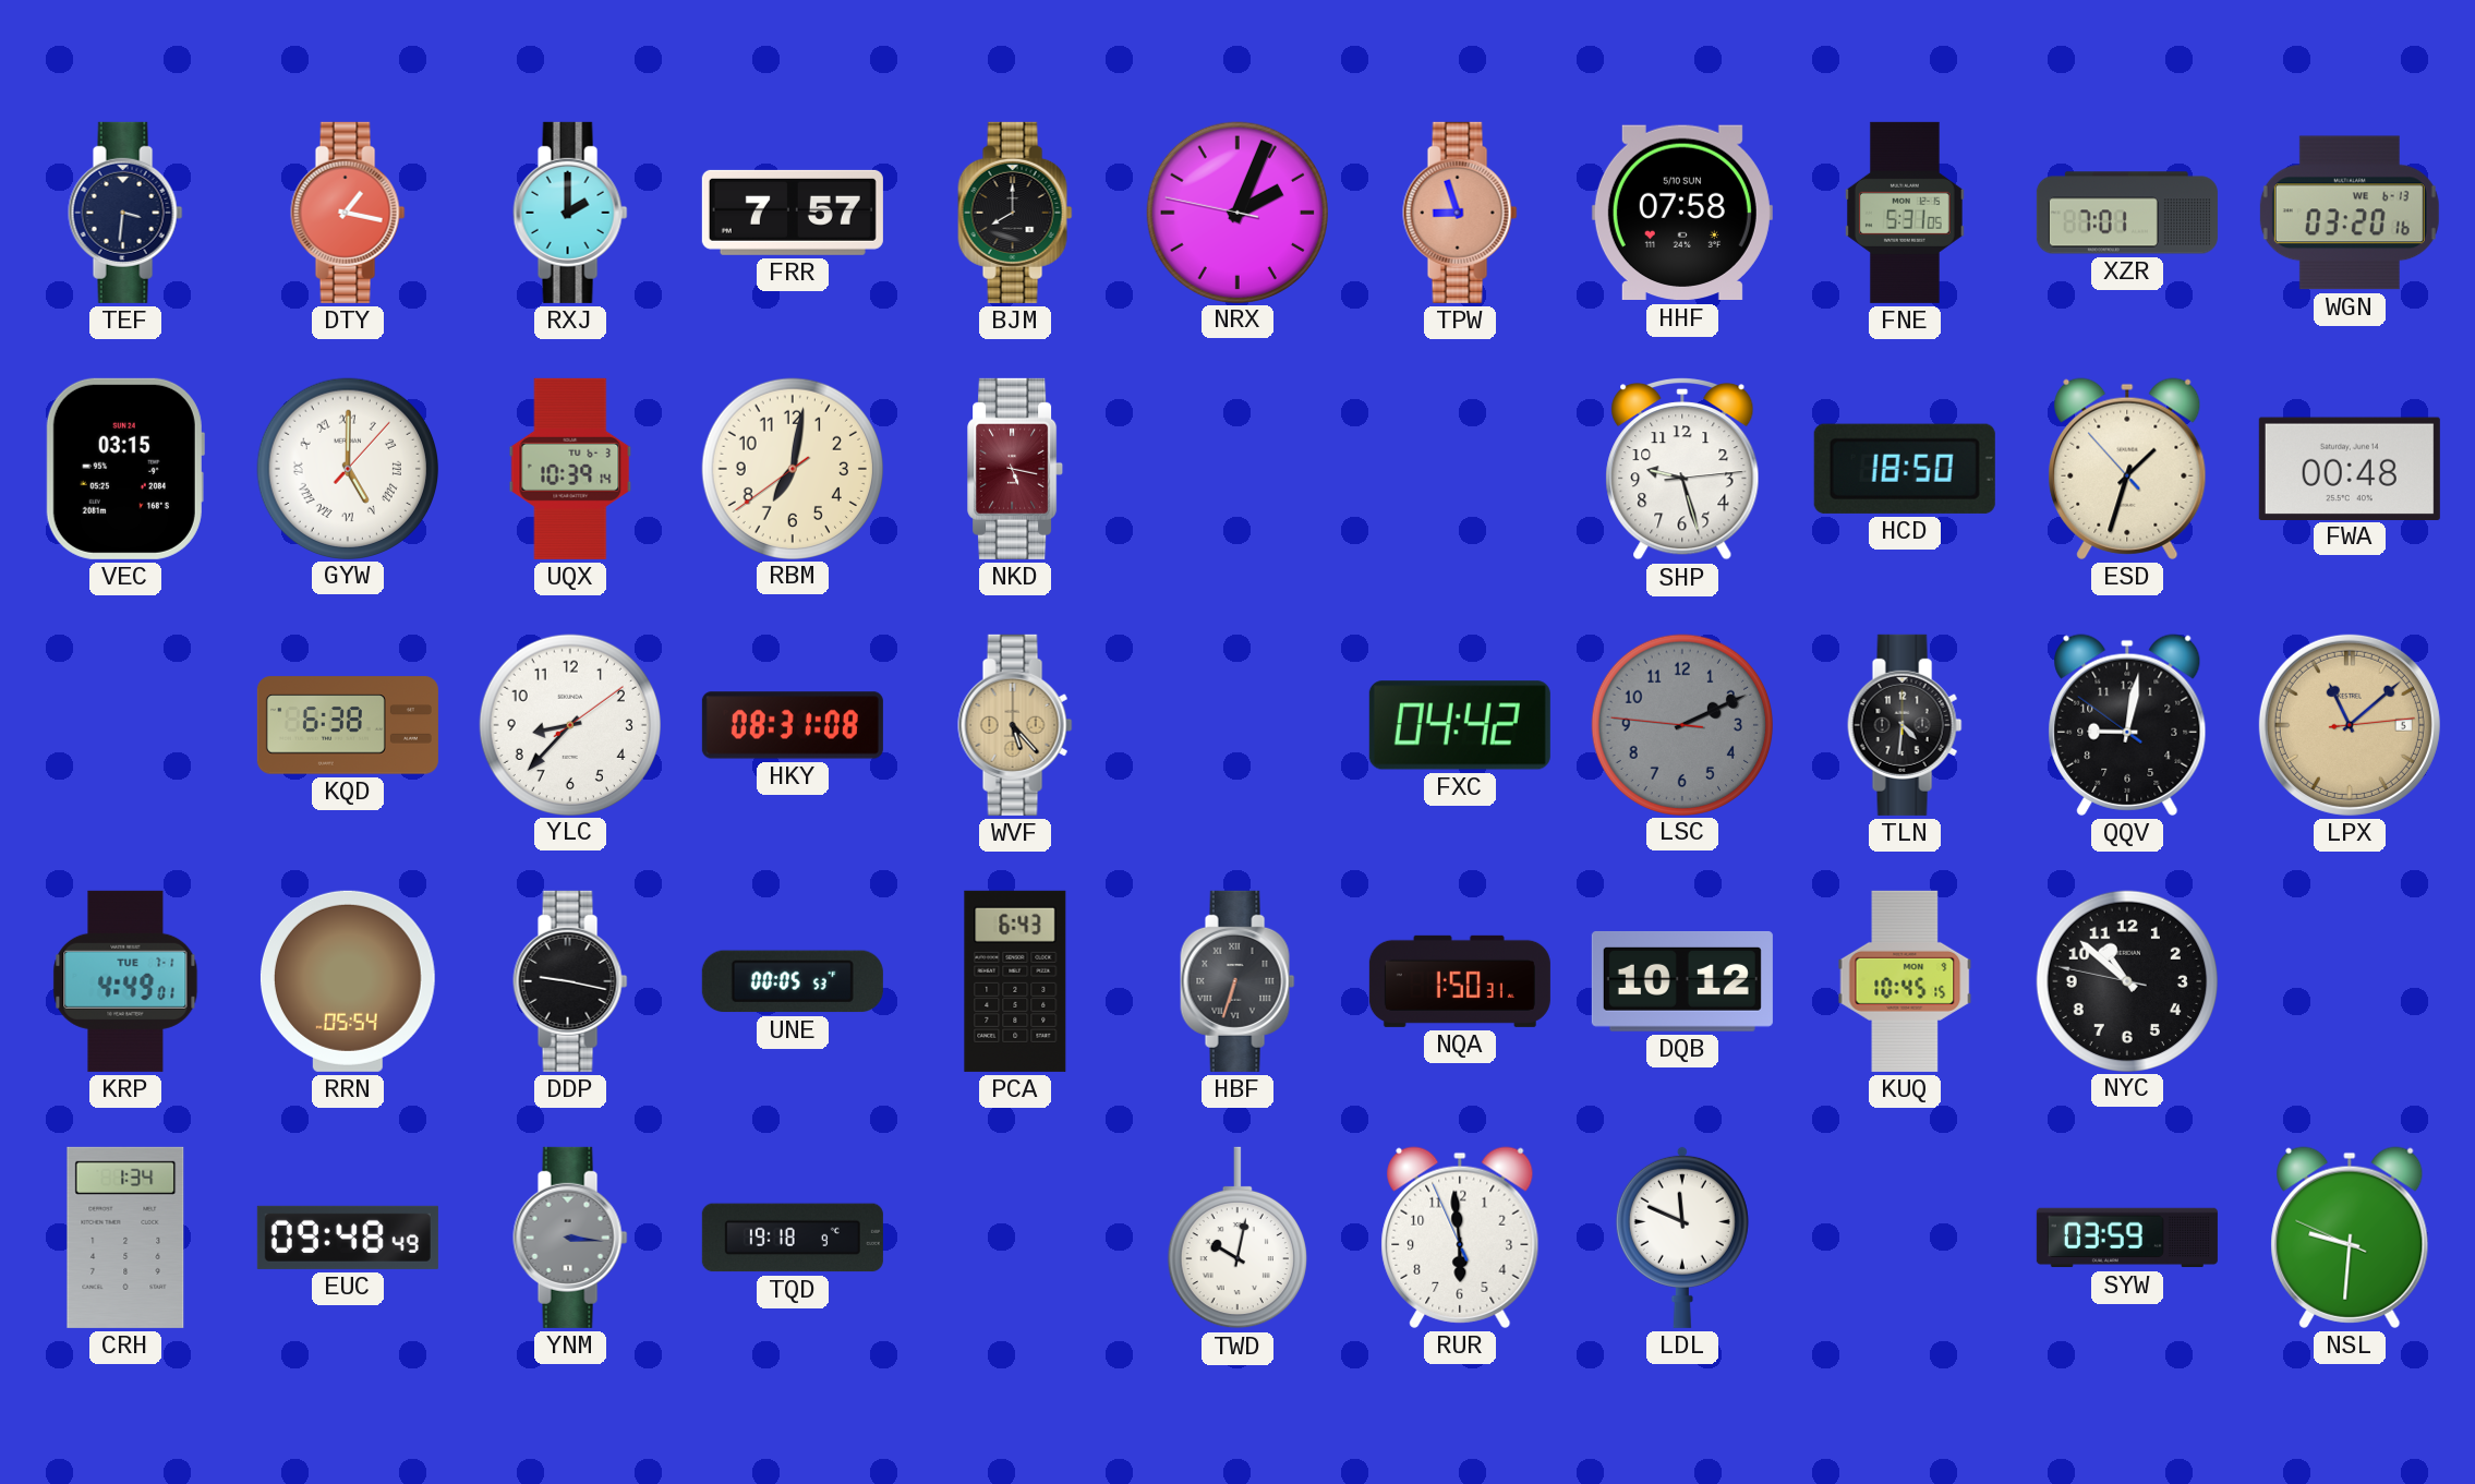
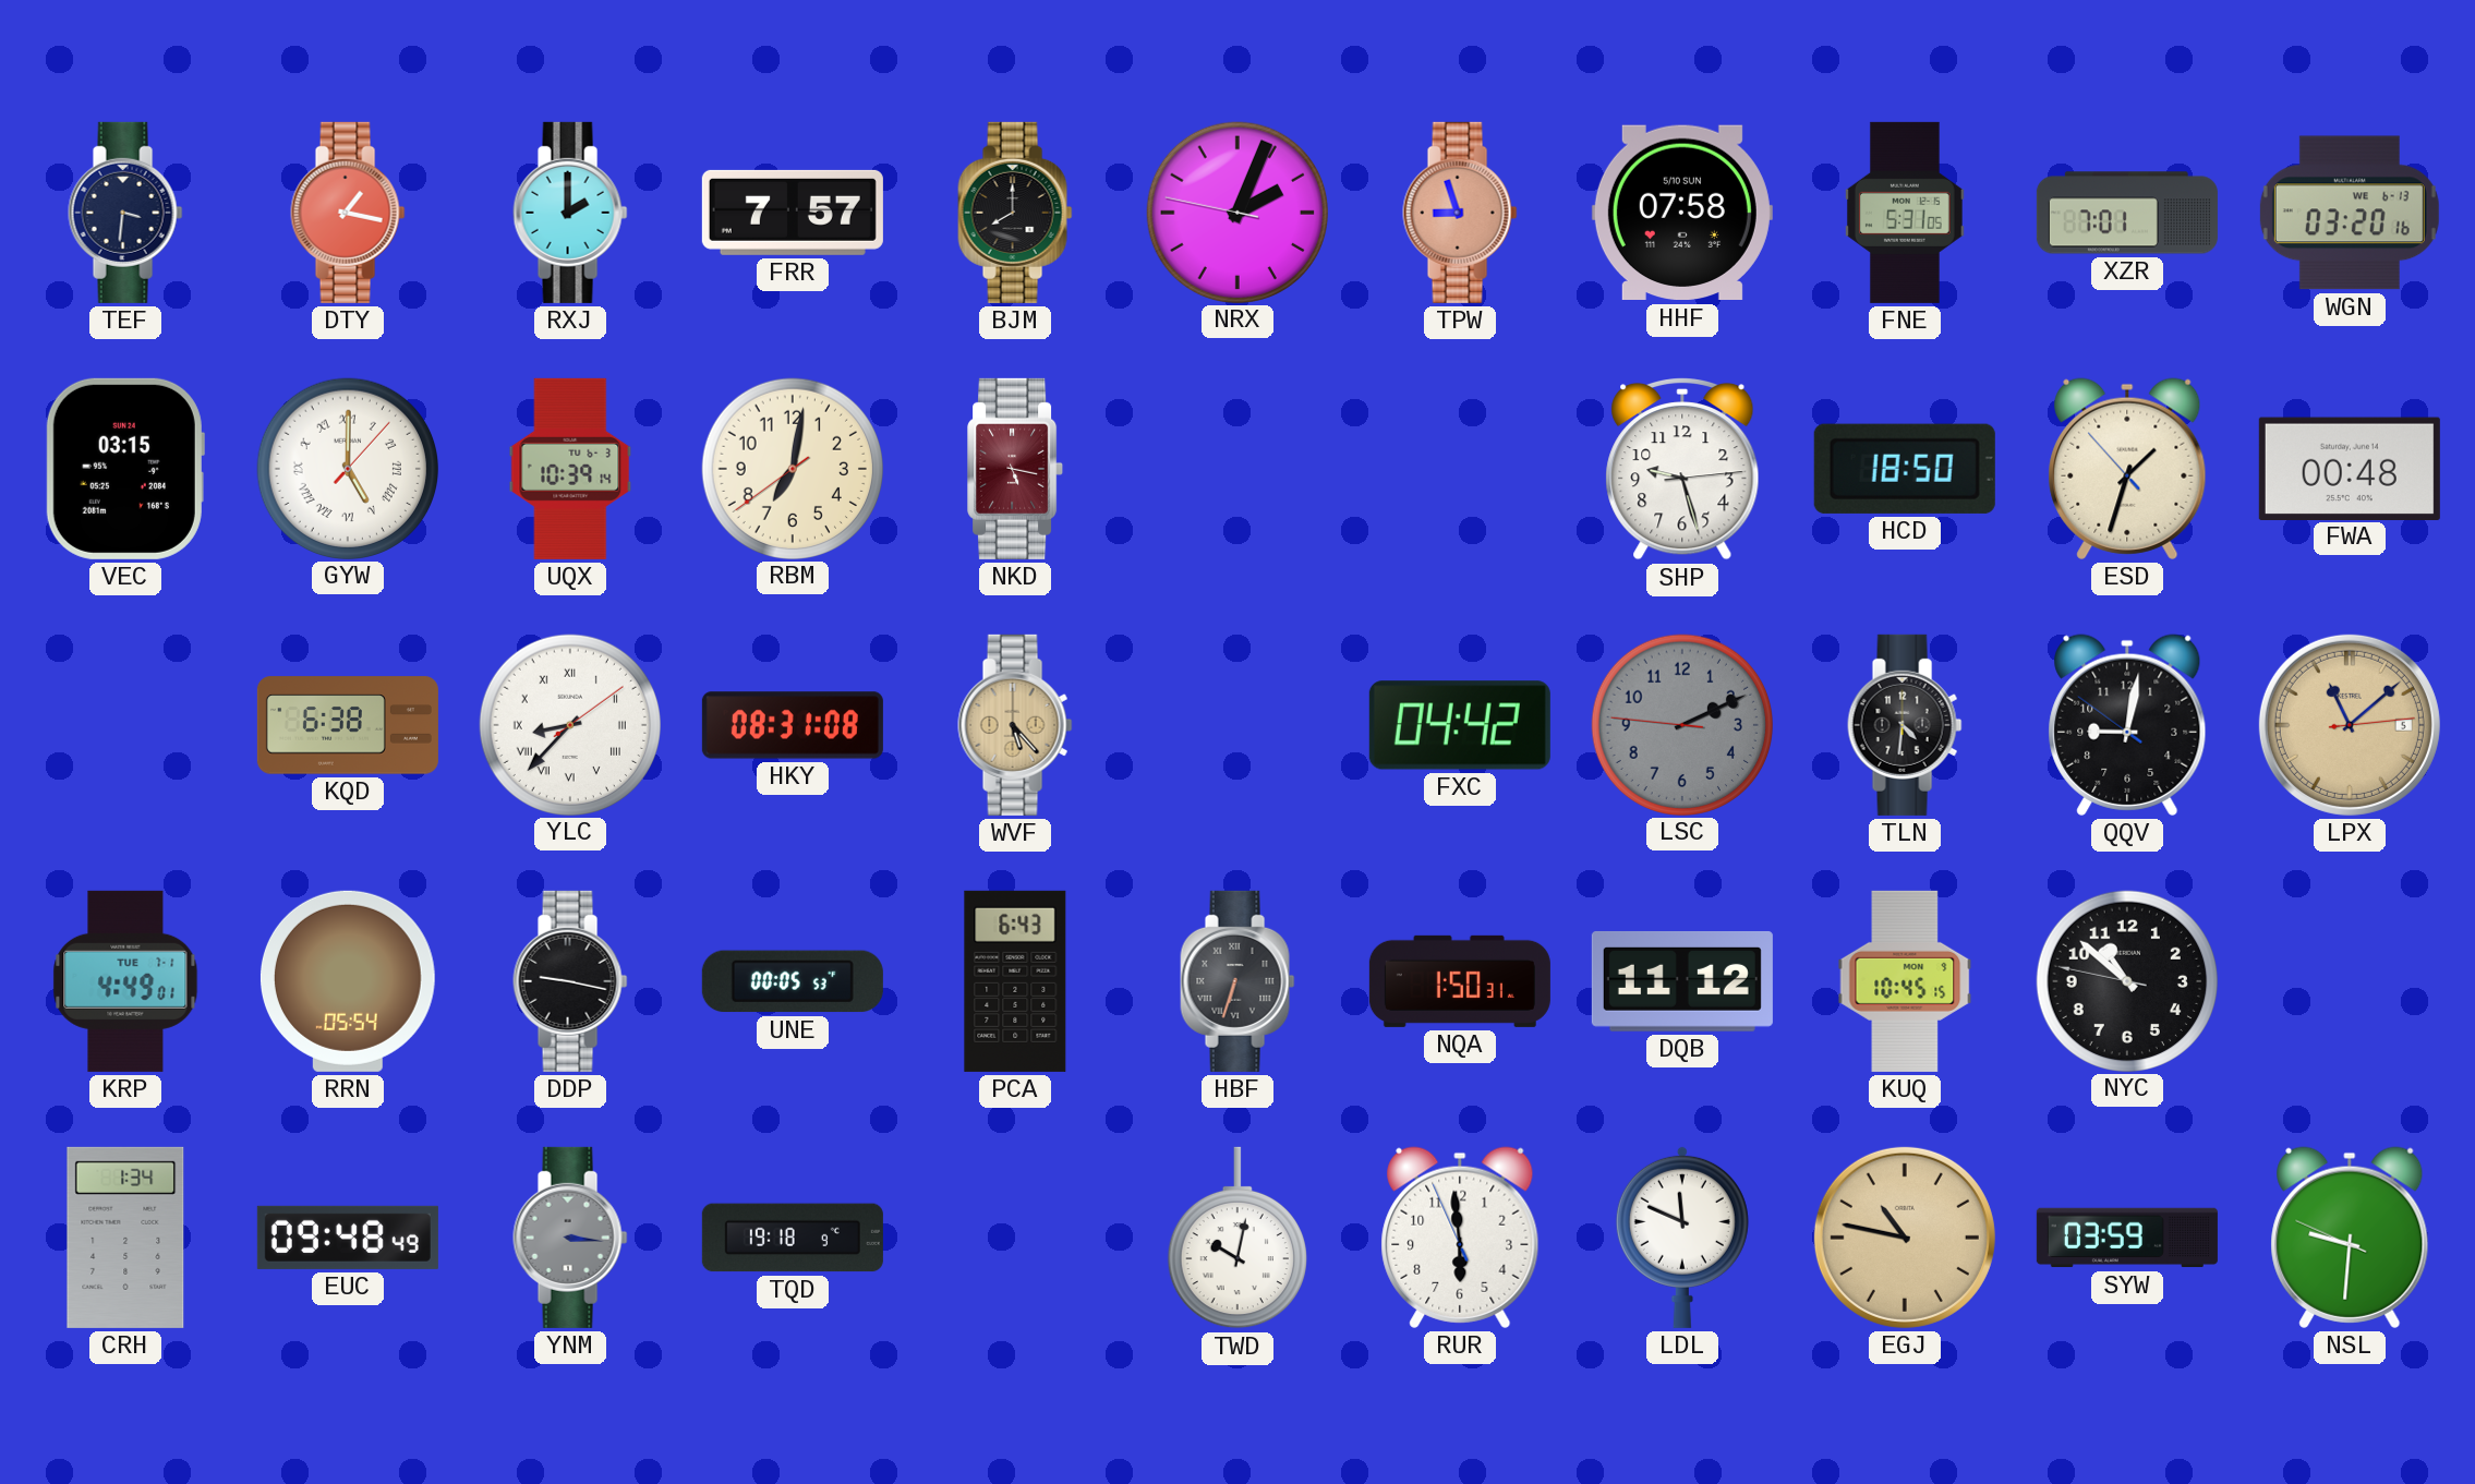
YLC numerals: Arabic -> Roman
DQB: 10:12 -> 11:12
EGJ: none -> 10:47
